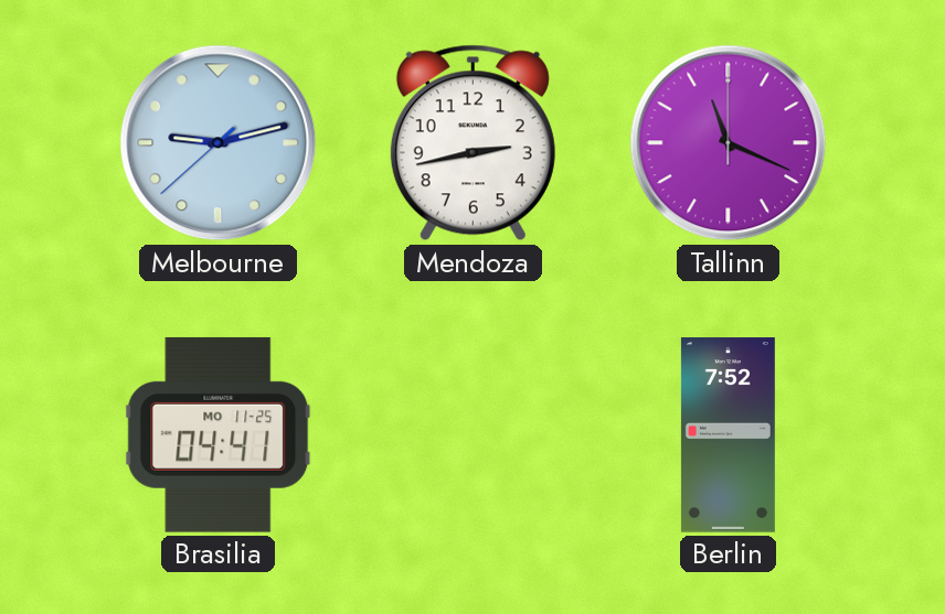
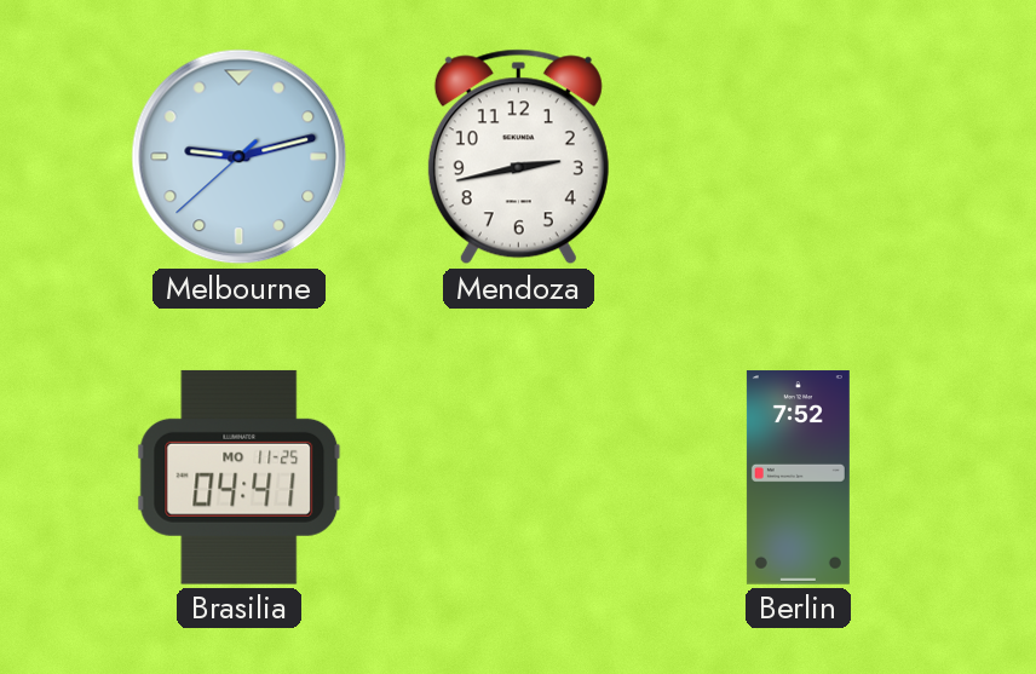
Tallinn: 11:19 -> none
